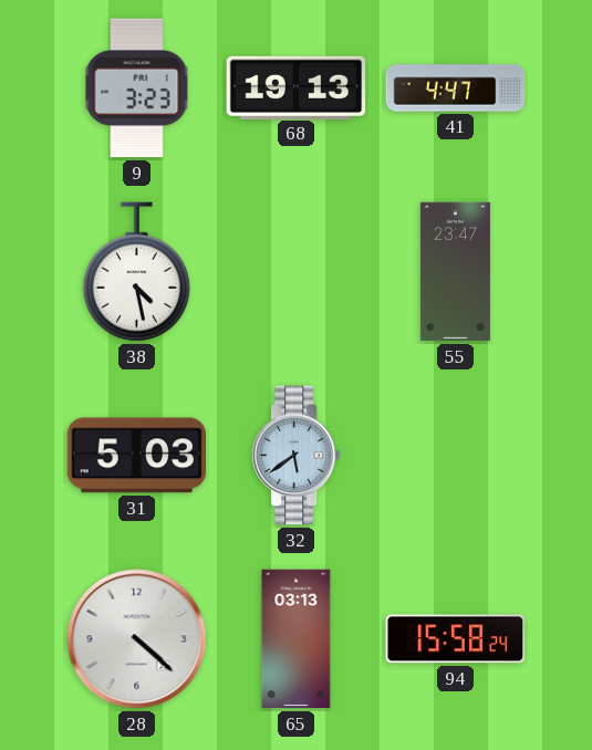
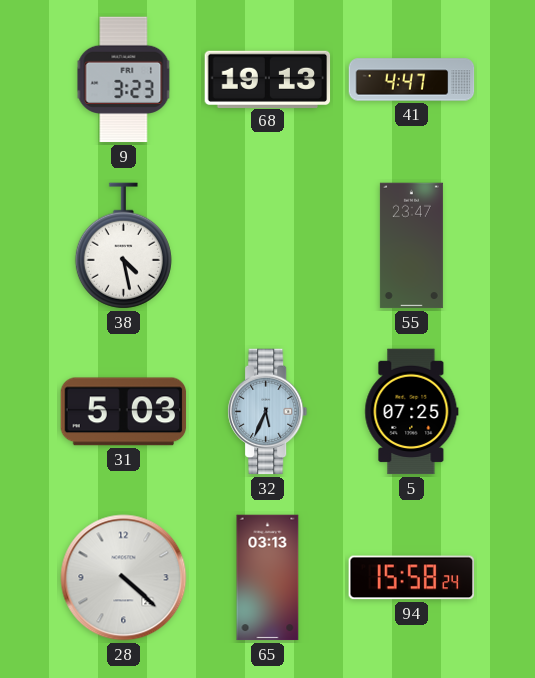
32: 5:39 -> 5:34
5: none -> 07:25
